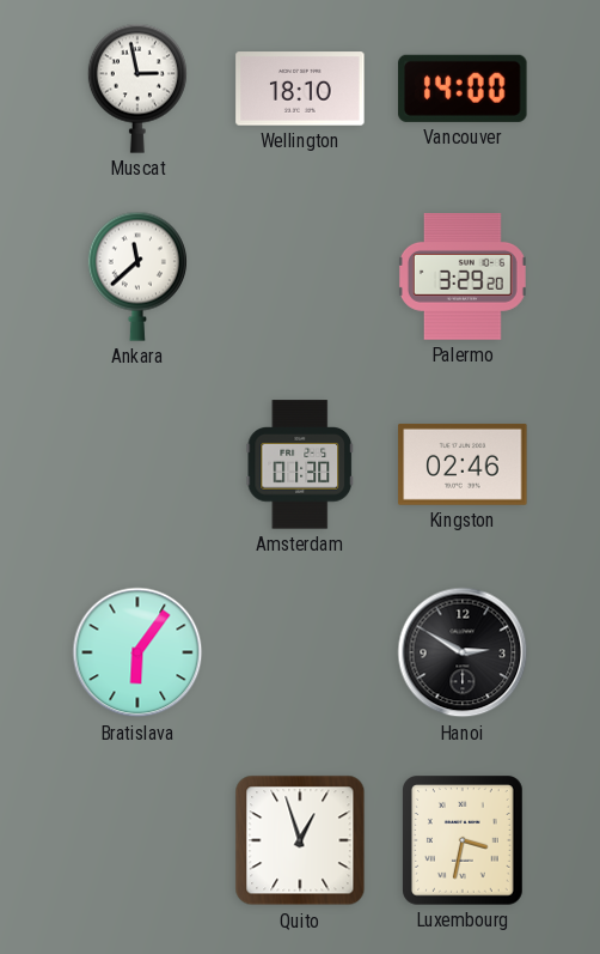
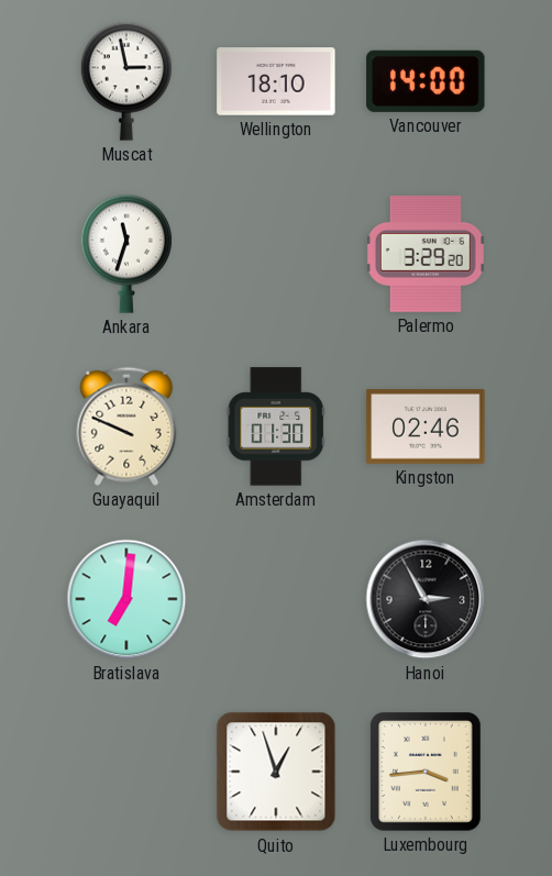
Ankara: 11:38 -> 11:33
Guayaquil: none -> 9:49
Bratislava: 6:06 -> 7:01
Hanoi: 2:50 -> 2:55
Luxembourg: 3:32 -> 3:44
